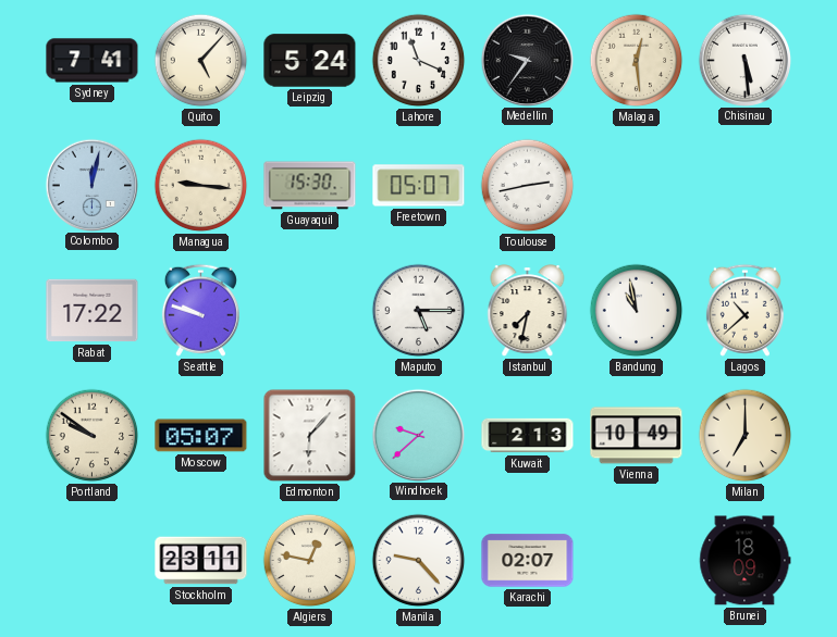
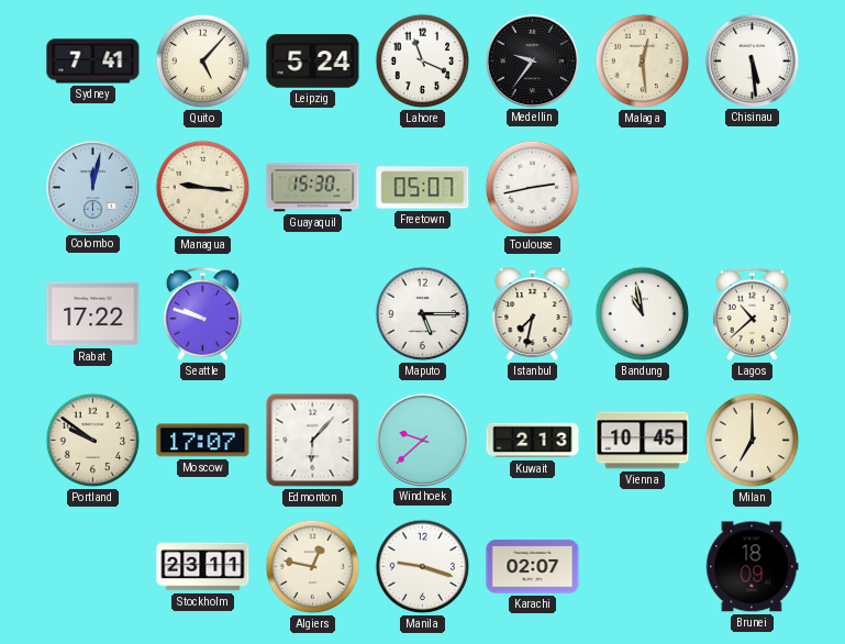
Moscow: 05:07 -> 17:07
Vienna: 10:49 -> 10:45
Manila: 9:23 -> 9:18
